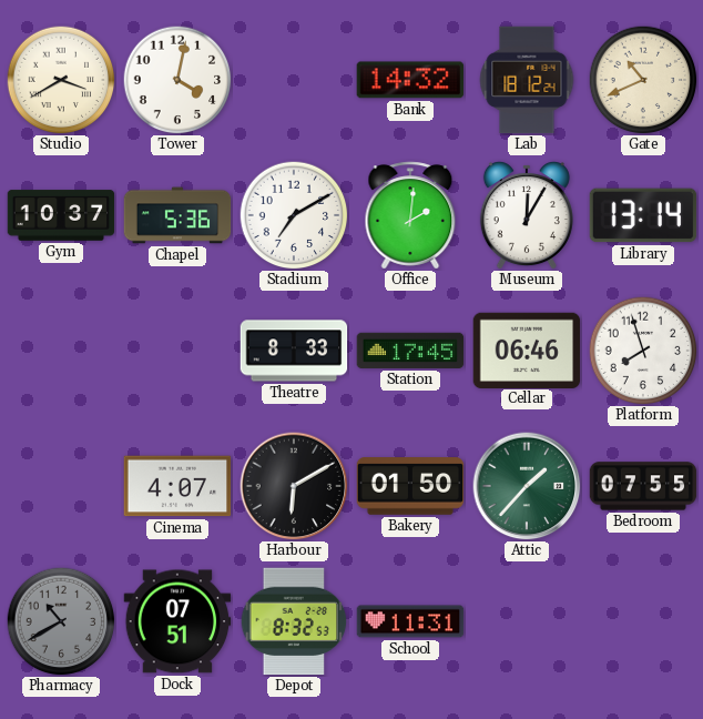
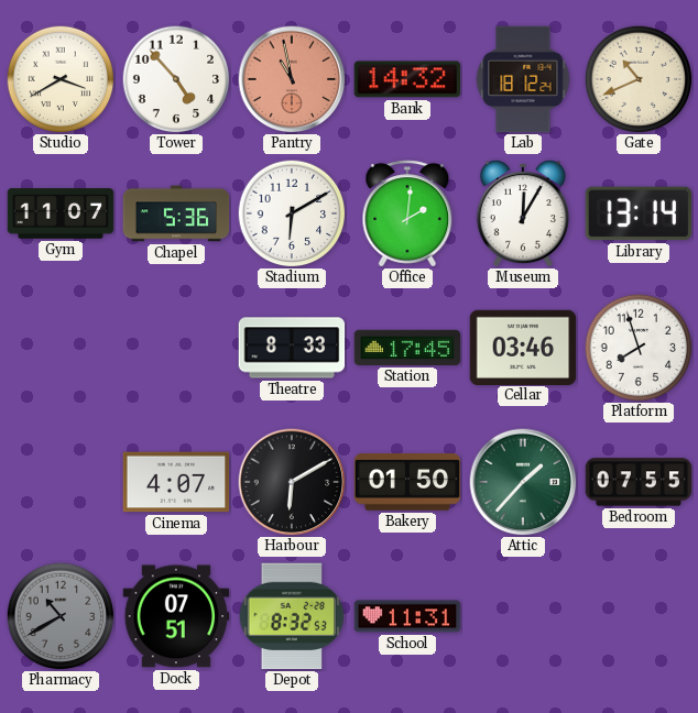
Tower: 4:02 -> 4:53
Pantry: none -> 10:58
Gym: 10:37 -> 11:07
Stadium: 7:10 -> 6:10
Cellar: 06:46 -> 03:46
